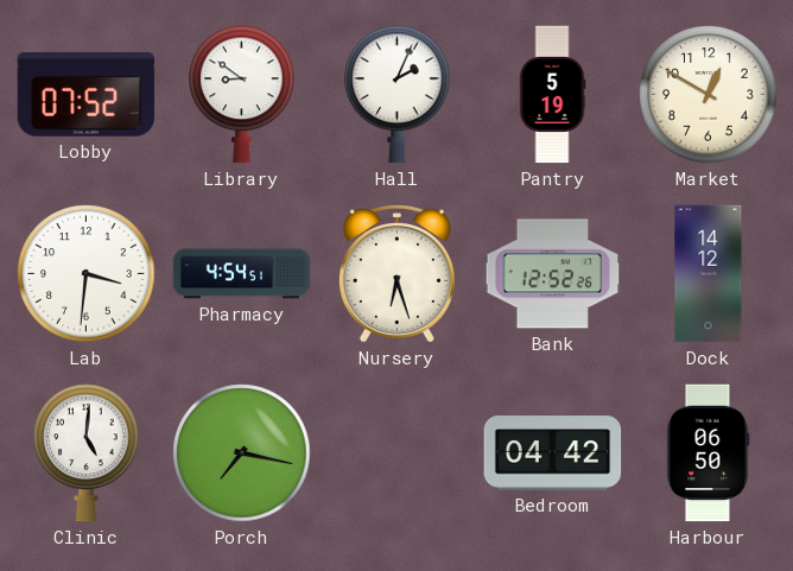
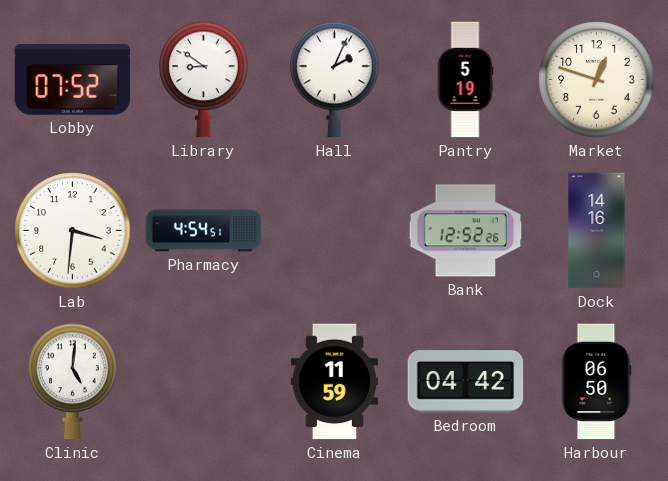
Market: 12:50 -> 12:48
Nursery: 6:27 -> none
Dock: 14:12 -> 14:16
Porch: 7:17 -> none
Cinema: none -> 11:59
